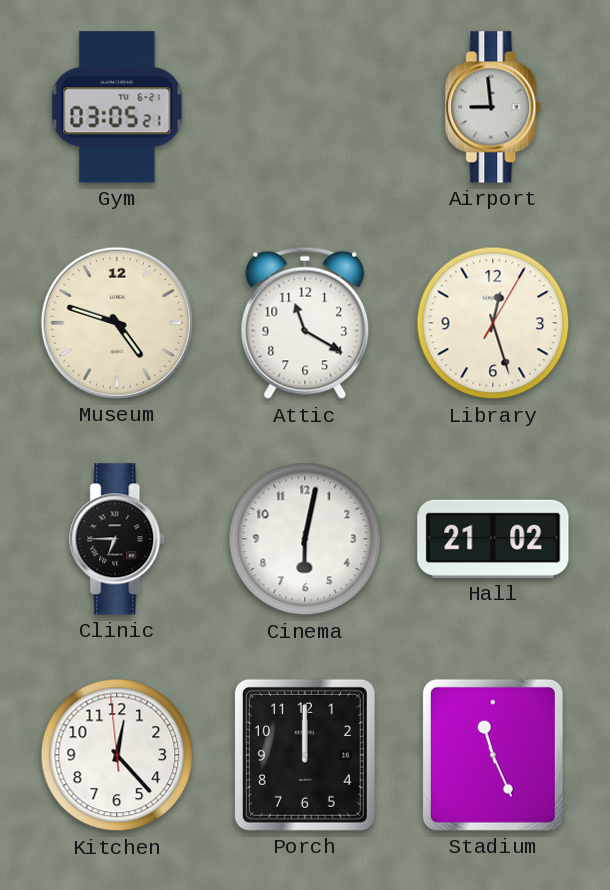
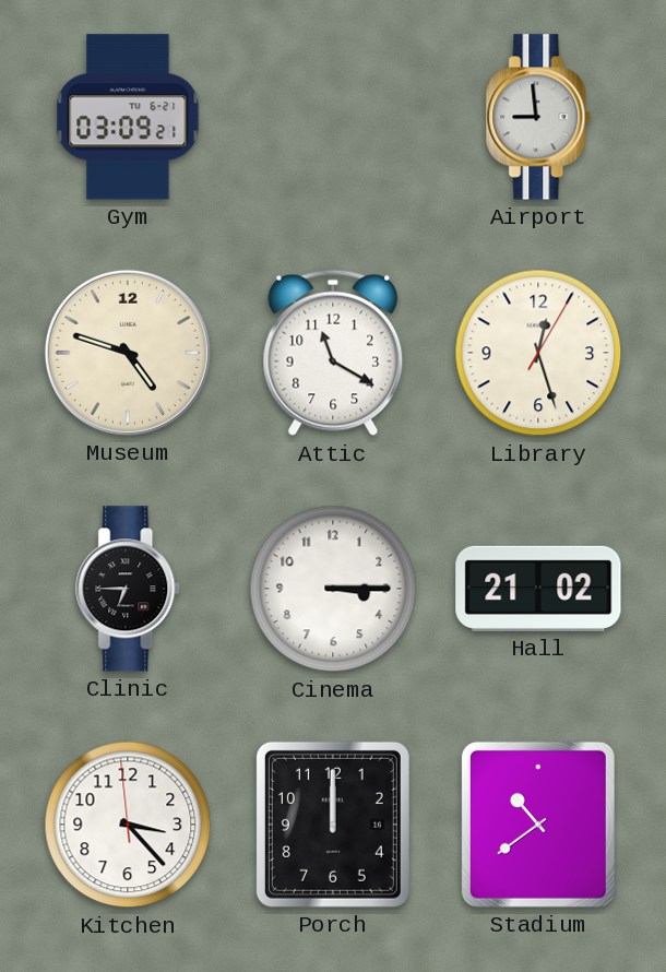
Gym: 03:05 -> 03:09
Cinema: 6:02 -> 3:15
Kitchen: 12:22 -> 3:22
Stadium: 11:26 -> 10:39
